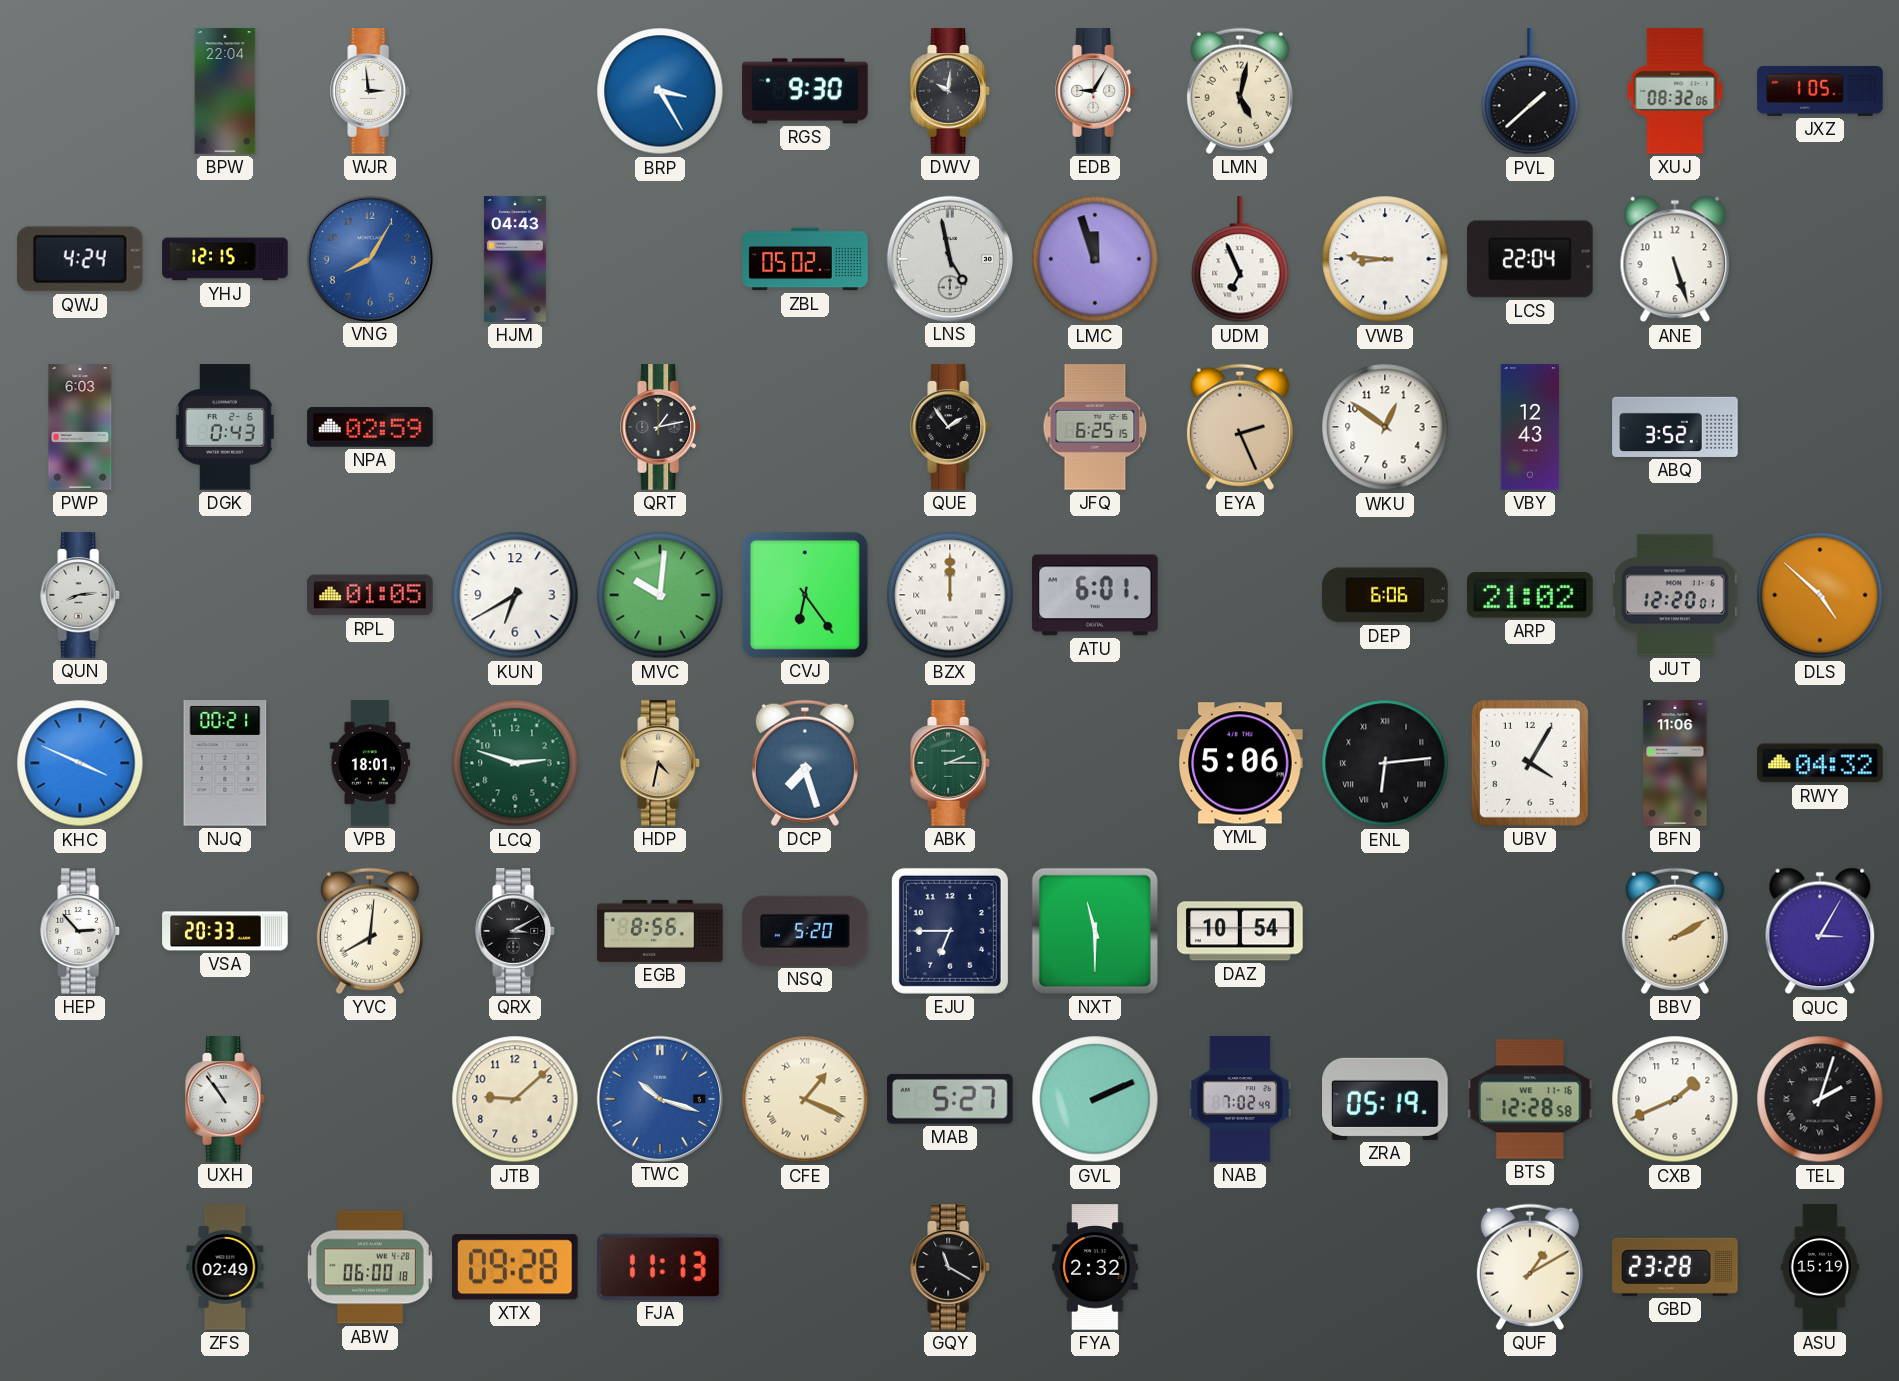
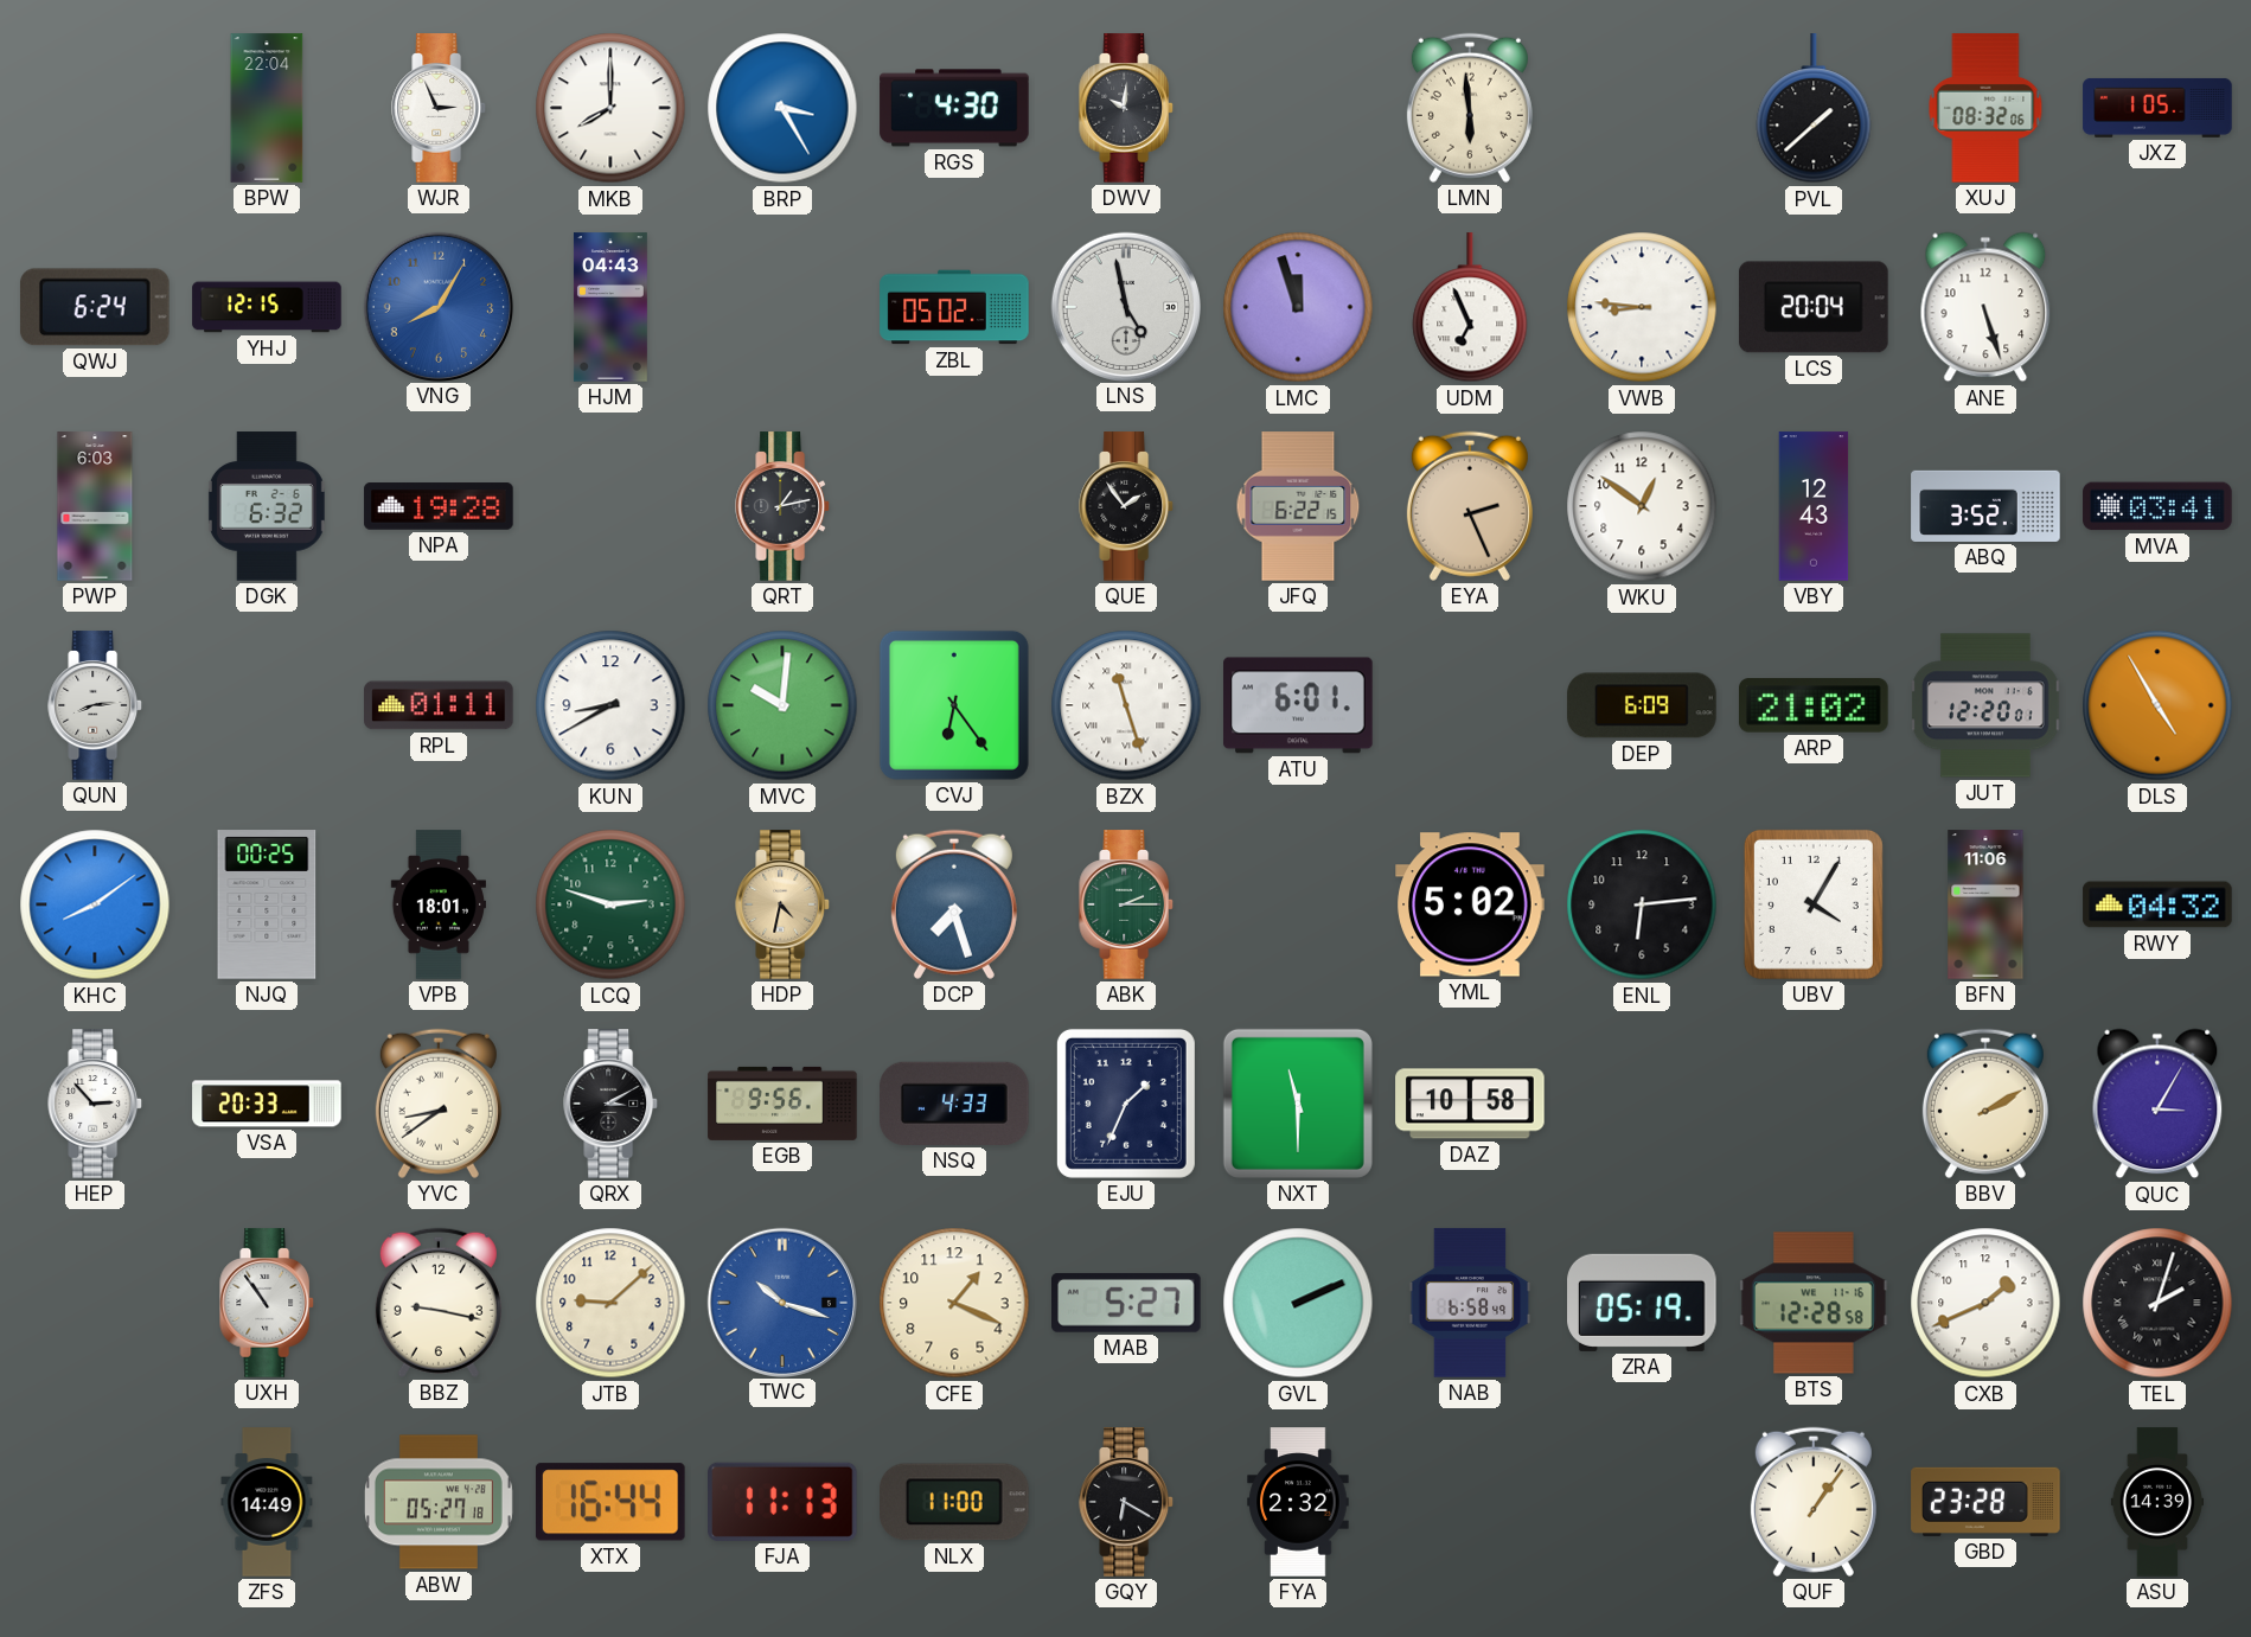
WJR: 2:59 -> 2:56
MKB: none -> 8:00
RGS: 9:30 -> 4:30
EDB: 9:05 -> none
LMN: 5:02 -> 5:59
QWJ: 4:24 -> 6:24
LCS: 22:04 -> 20:04
DGK: 0:43 -> 6:32
NPA: 02:59 -> 19:28
JFQ: 6:25 -> 6:22
MVA: none -> 03:41
RPL: 01:05 -> 01:11
KUN: 6:40 -> 8:40
BZX: 12:00 -> 11:27
DEP: 6:06 -> 6:09
DLS: 4:52 -> 4:55
KHC: 3:49 -> 8:09
NJQ: 00:21 -> 00:25
YML: 5:06 -> 5:02
ENL numerals: Roman -> Arabic
YVC: 8:01 -> 8:39
EGB: 8:56 -> 9:56
NSQ: 5:20 -> 4:33
EJU: 6:45 -> 1:34
DAZ: 10:54 -> 10:58
BBZ: none -> 9:17
CFE numerals: Roman -> Arabic
NAB: 7:02 -> 6:58
ZFS: 02:49 -> 14:49
ABW: 06:00 -> 05:27
XTX: 09:28 -> 16:44
NLX: none -> 11:00
GQY: 11:20 -> 6:20
QUF: 1:10 -> 1:06
ASU: 15:19 -> 14:39
